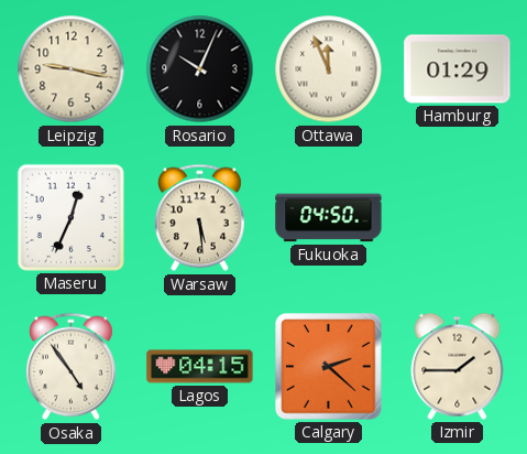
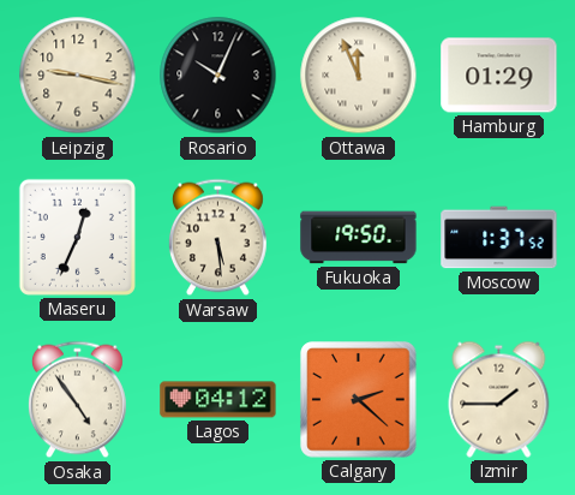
Fukuoka: 04:50 -> 19:50
Moscow: none -> 1:37
Lagos: 04:15 -> 04:12
